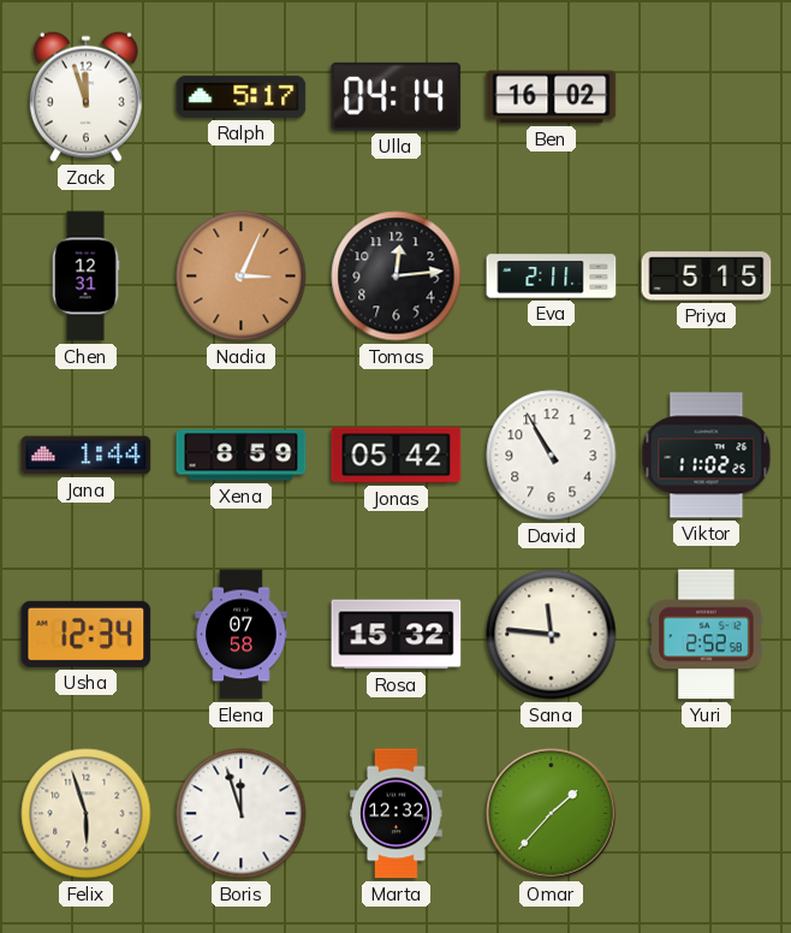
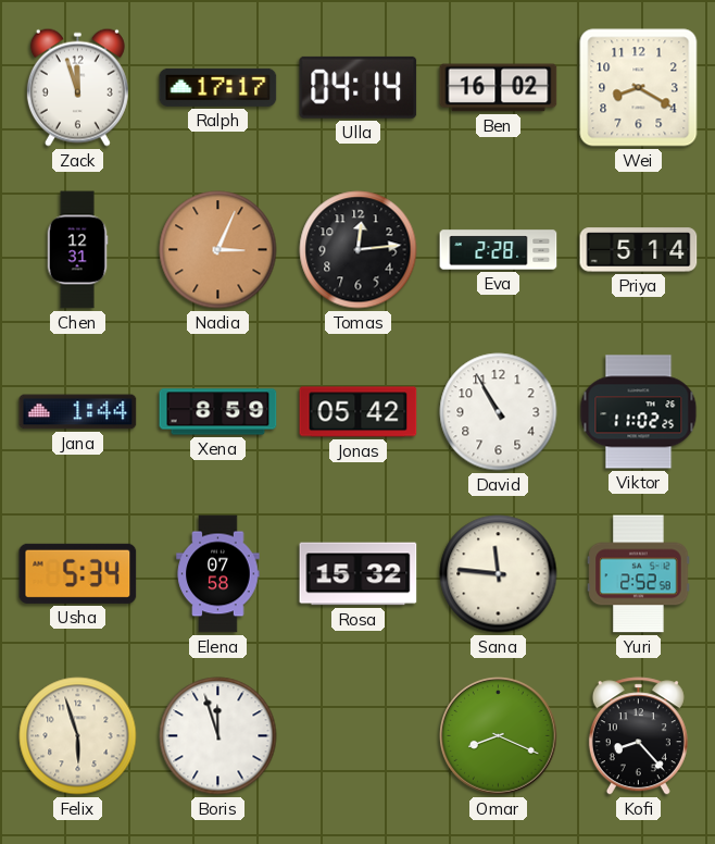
Ralph: 5:17 -> 17:17
Wei: none -> 8:20
Eva: 2:11 -> 2:28
Priya: 5:15 -> 5:14
Usha: 12:34 -> 5:34
Marta: 12:32 -> none
Omar: 1:37 -> 8:19
Kofi: none -> 8:23
